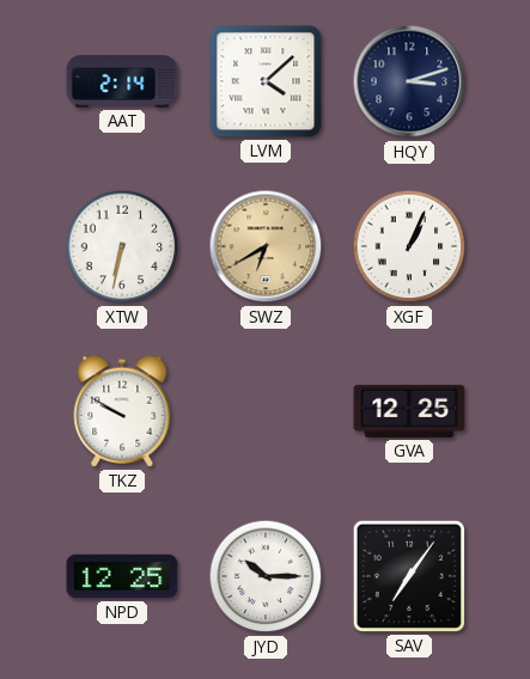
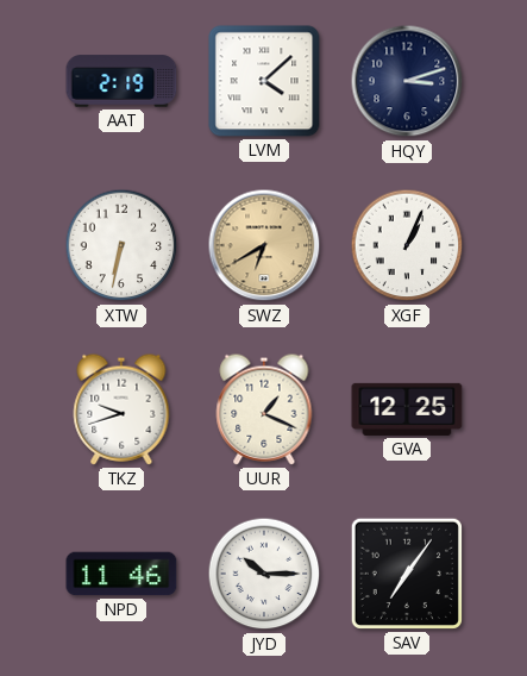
AAT: 2:14 -> 2:19
TKZ: 9:50 -> 9:42
UUR: none -> 1:19
NPD: 12:25 -> 11:46
